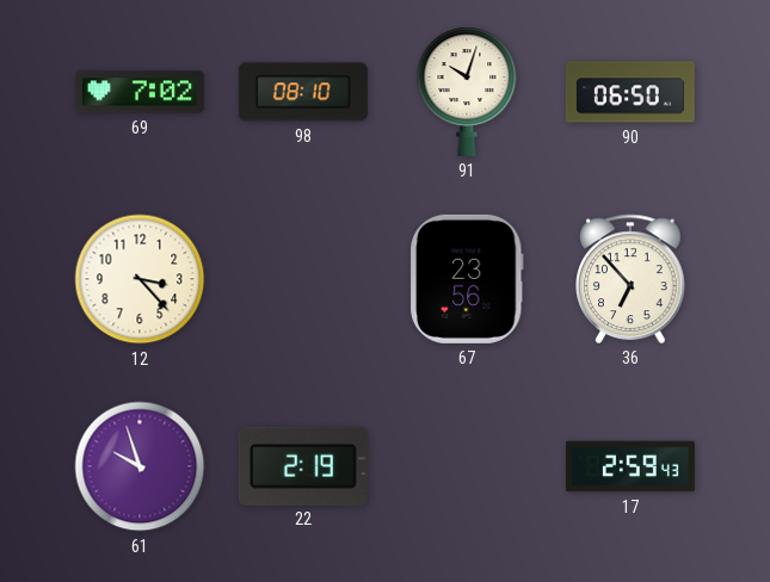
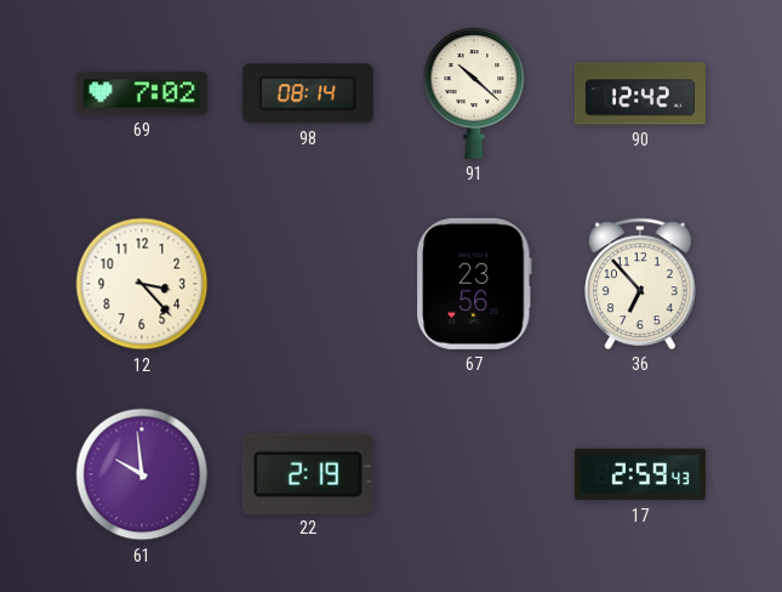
98: 08:10 -> 08:14
91: 10:03 -> 10:22
90: 06:50 -> 12:42
61: 9:57 -> 9:59
